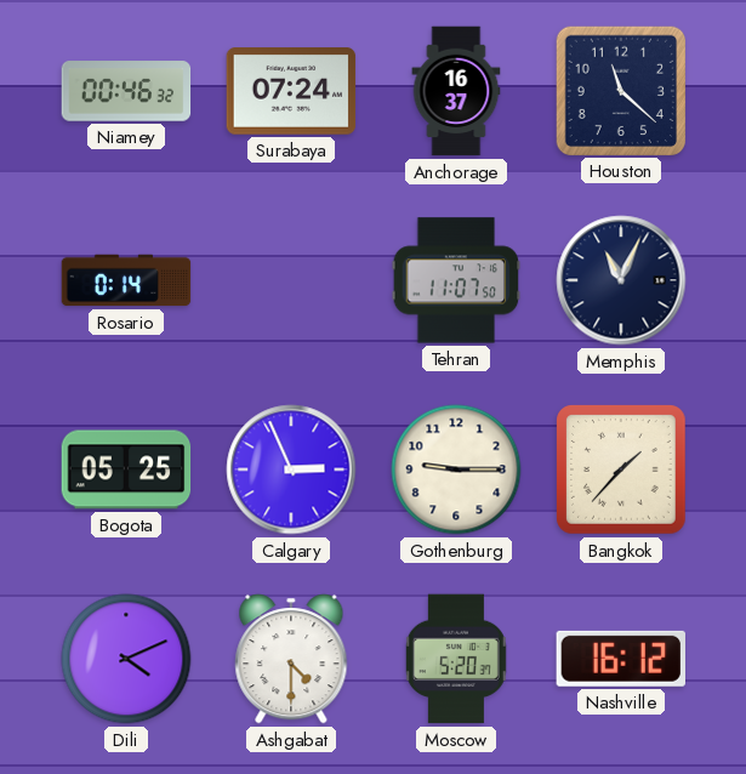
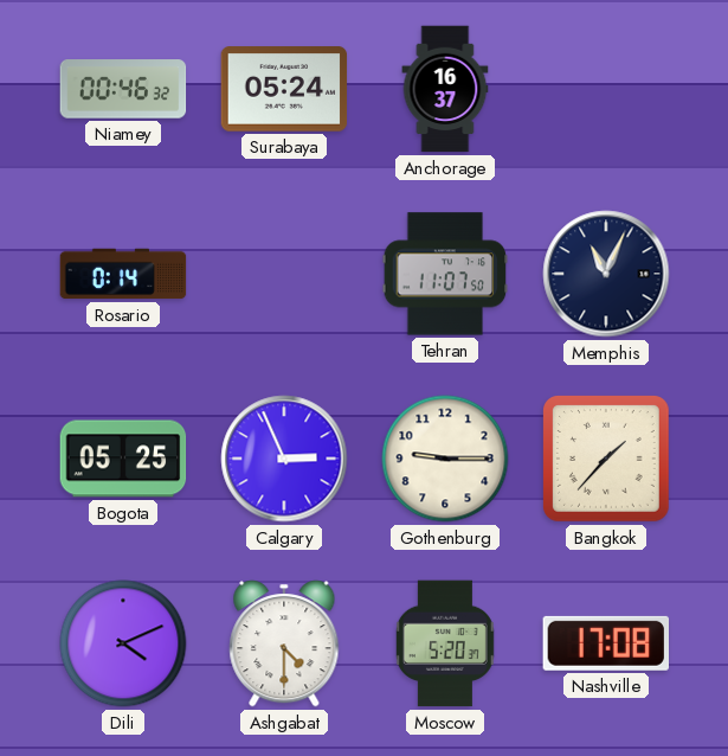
Surabaya: 07:24 -> 05:24
Houston: 11:22 -> none
Nashville: 16:12 -> 17:08
